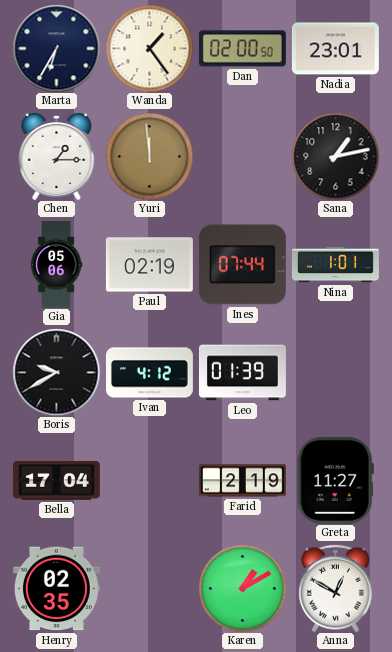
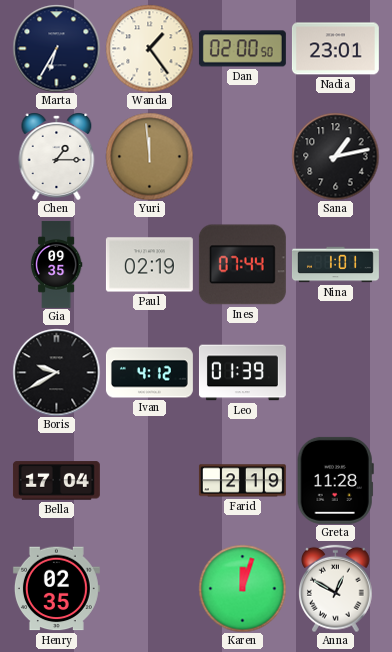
Gia: 05:06 -> 09:35
Greta: 11:27 -> 11:28
Karen: 1:10 -> 12:03
